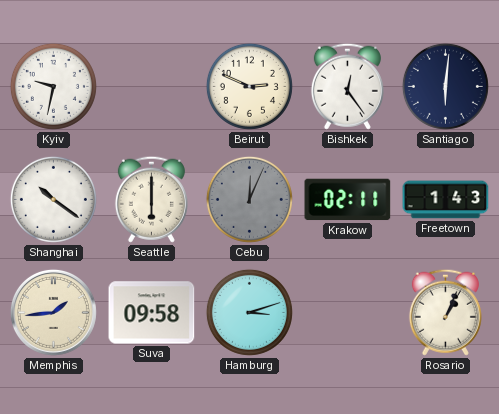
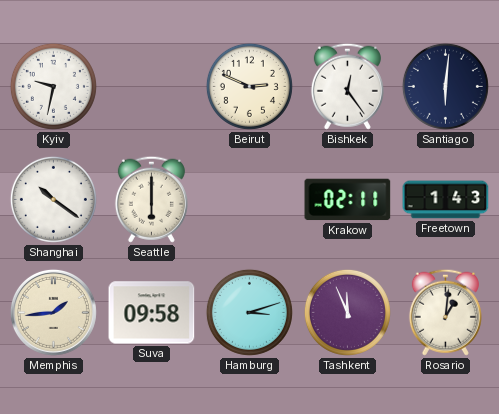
Cebu: 12:04 -> none
Tashkent: none -> 11:56
Rosario: 1:04 -> 1:01
